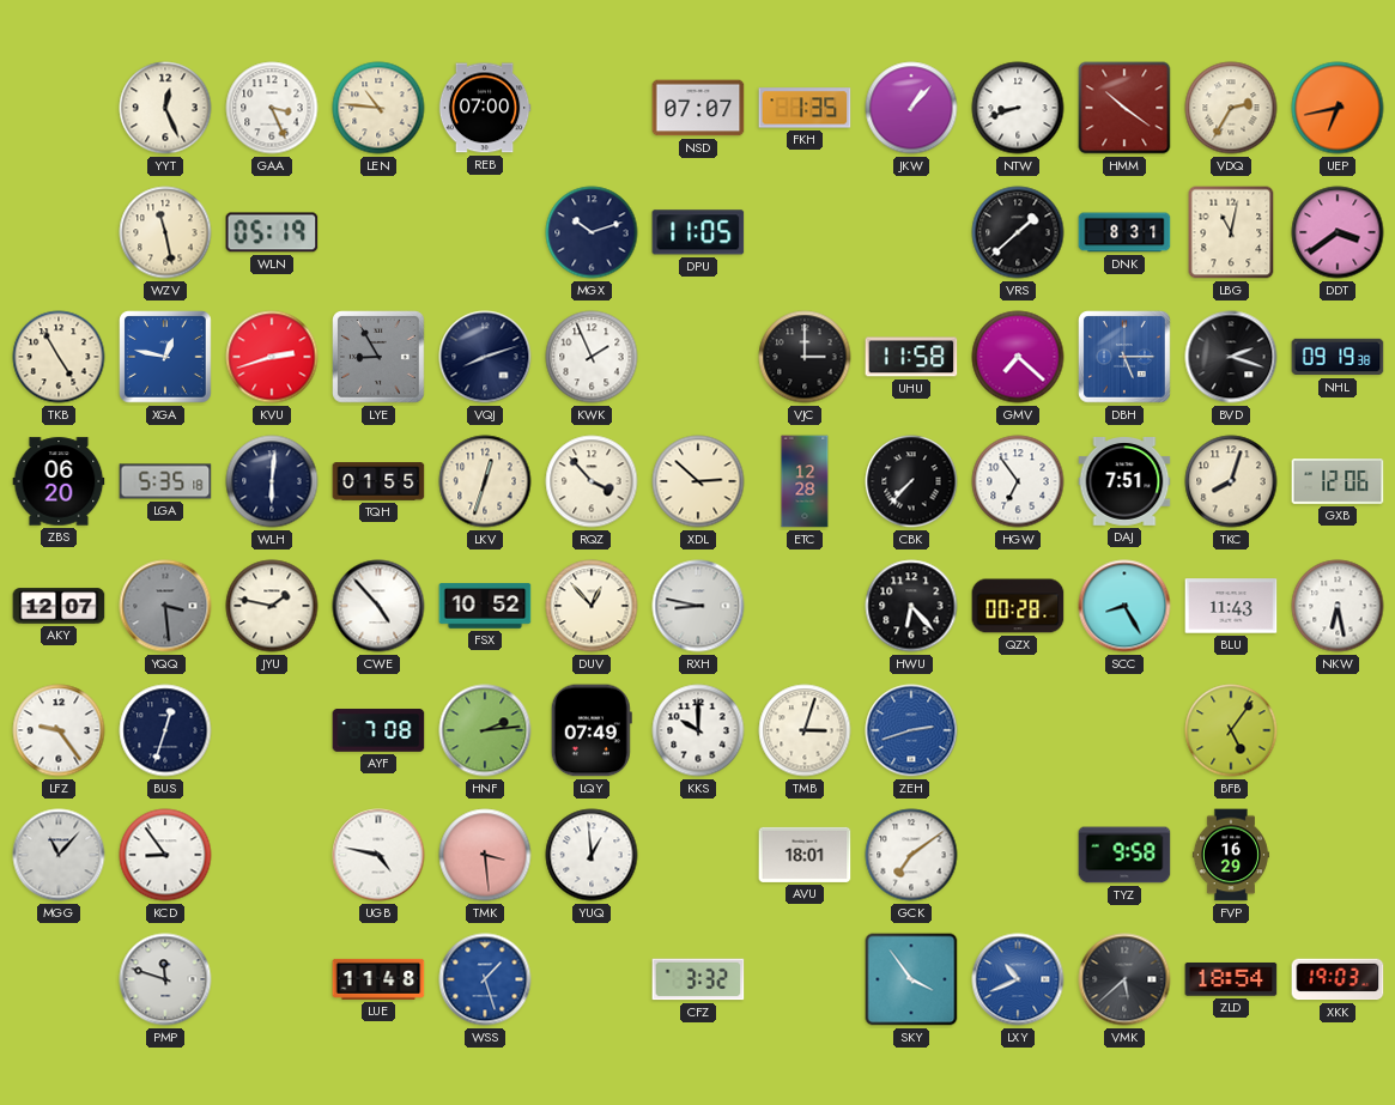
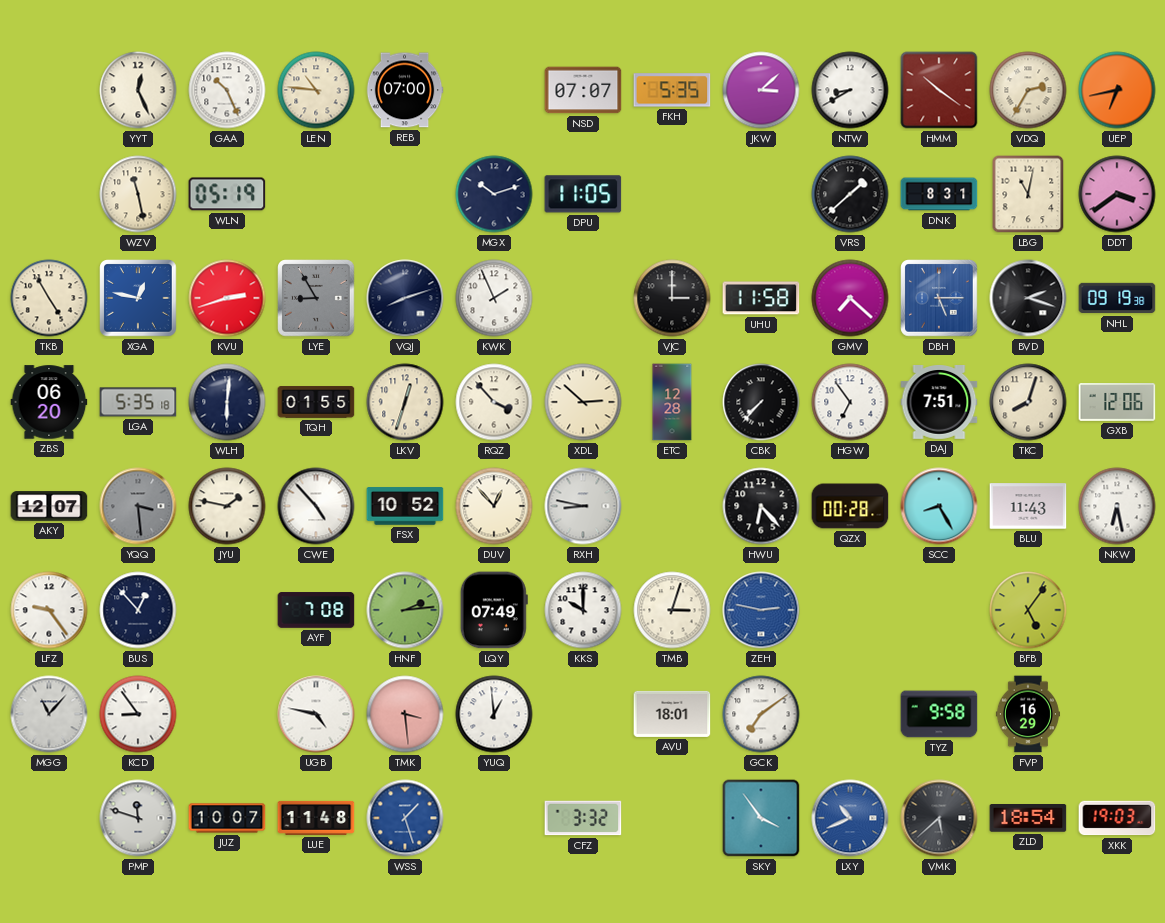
GAA: 3:26 -> 10:26
FKH: 1:35 -> 5:35
JKW: 1:07 -> 3:08
NTW: 8:42 -> 8:40
BUS: 12:33 -> 12:53
ZEH: 2:42 -> 2:47
JUZ: none -> 10:07
